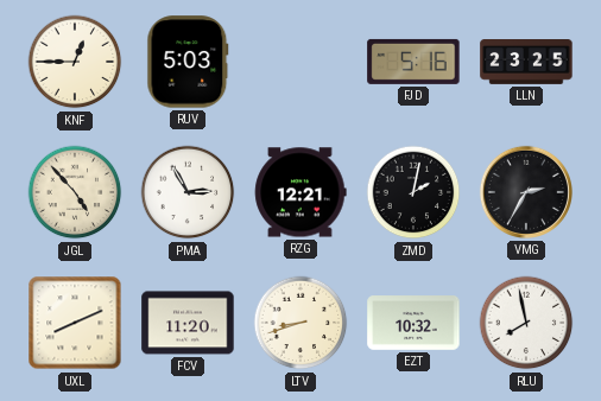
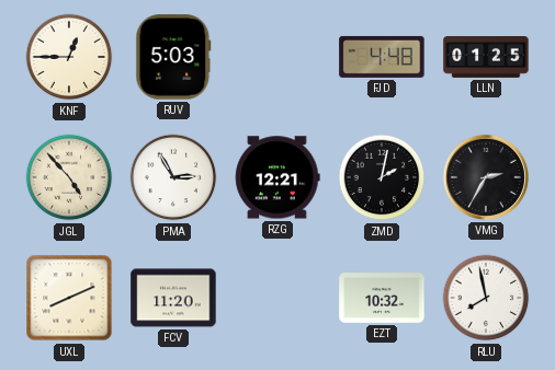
FJD: 5:16 -> 4:48
LLN: 23:25 -> 01:25
LTV: 8:42 -> none
